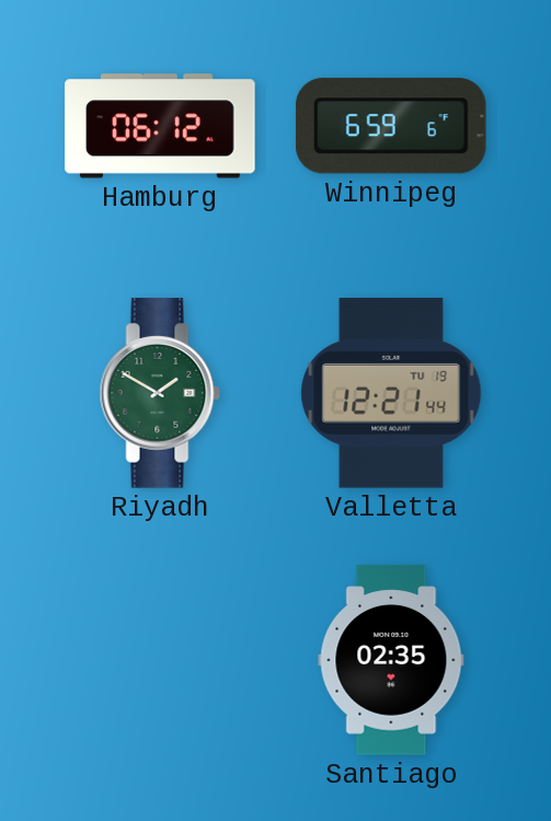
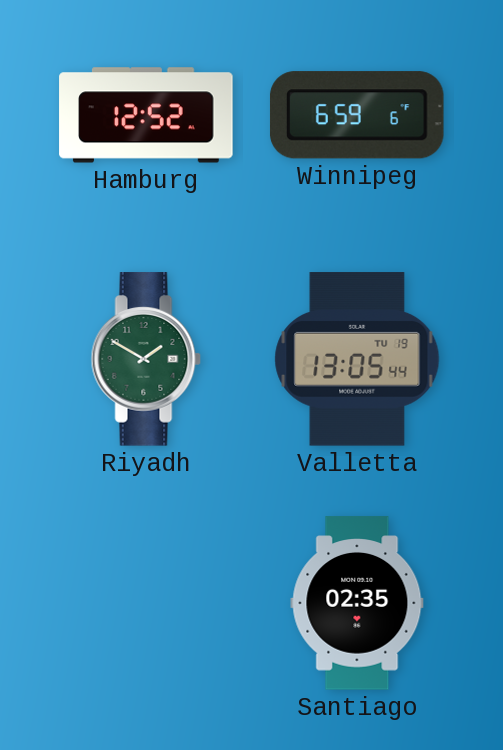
Hamburg: 06:12 -> 12:52
Valletta: 12:21 -> 13:05
